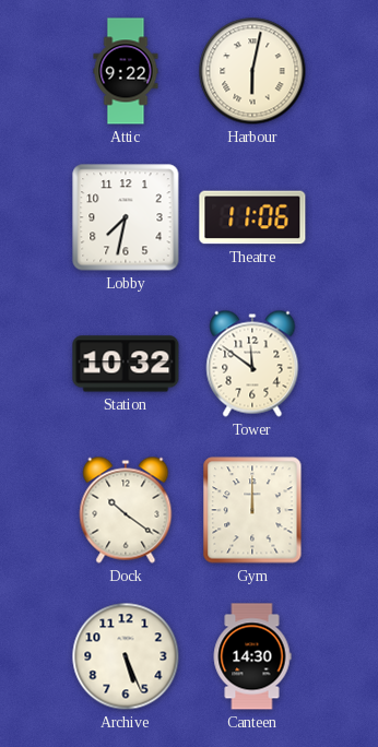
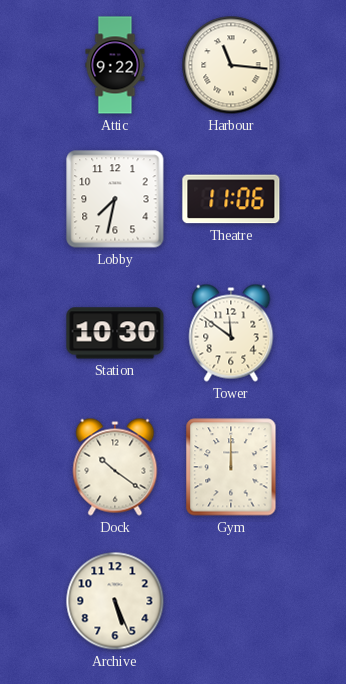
Harbour: 6:02 -> 11:16
Station: 10:32 -> 10:30
Canteen: 14:30 -> none
